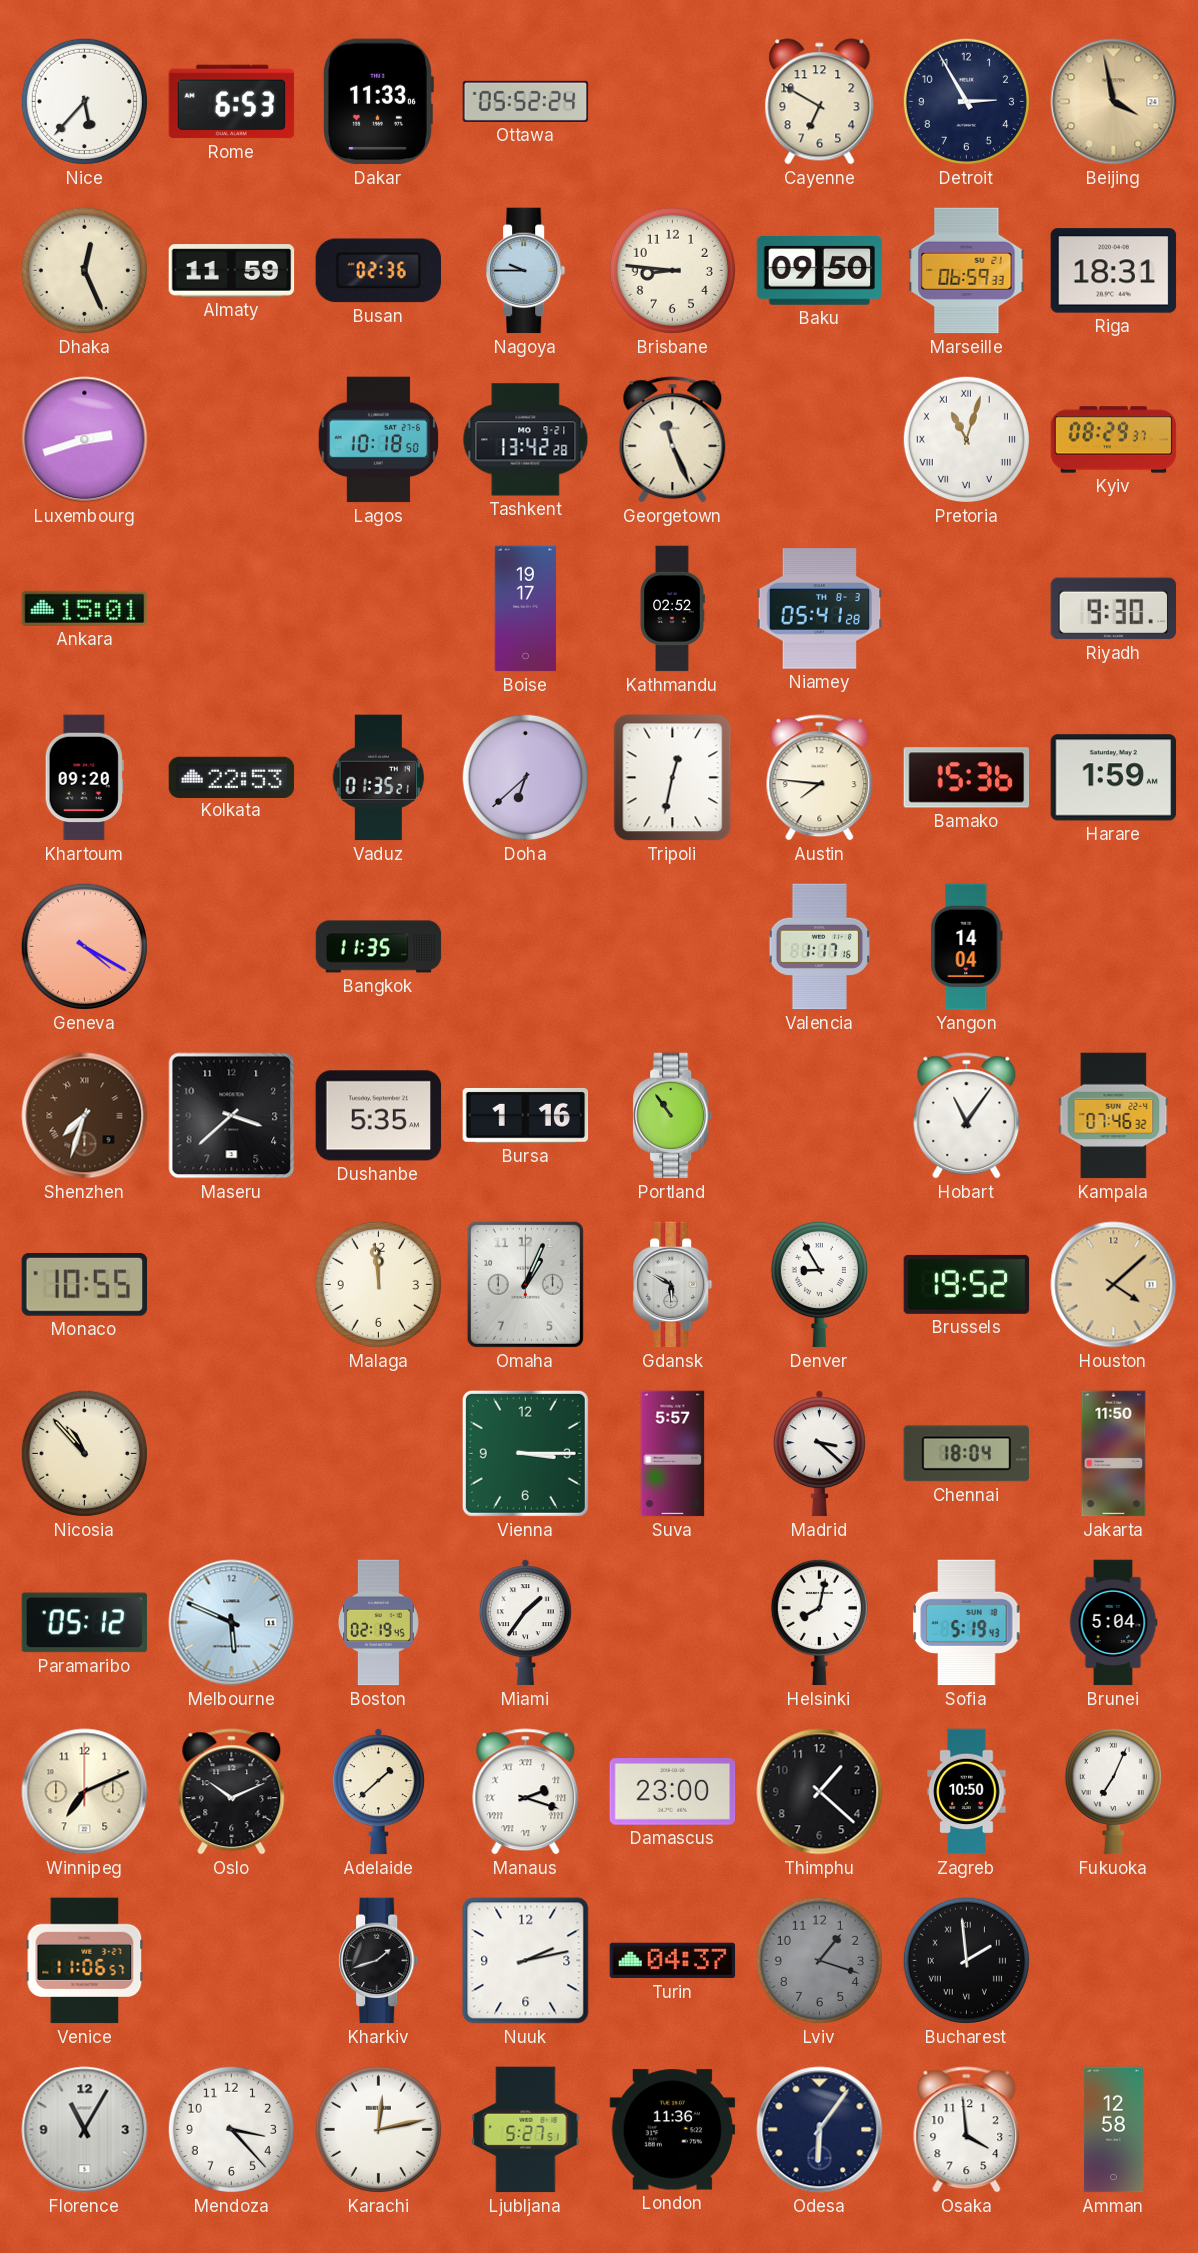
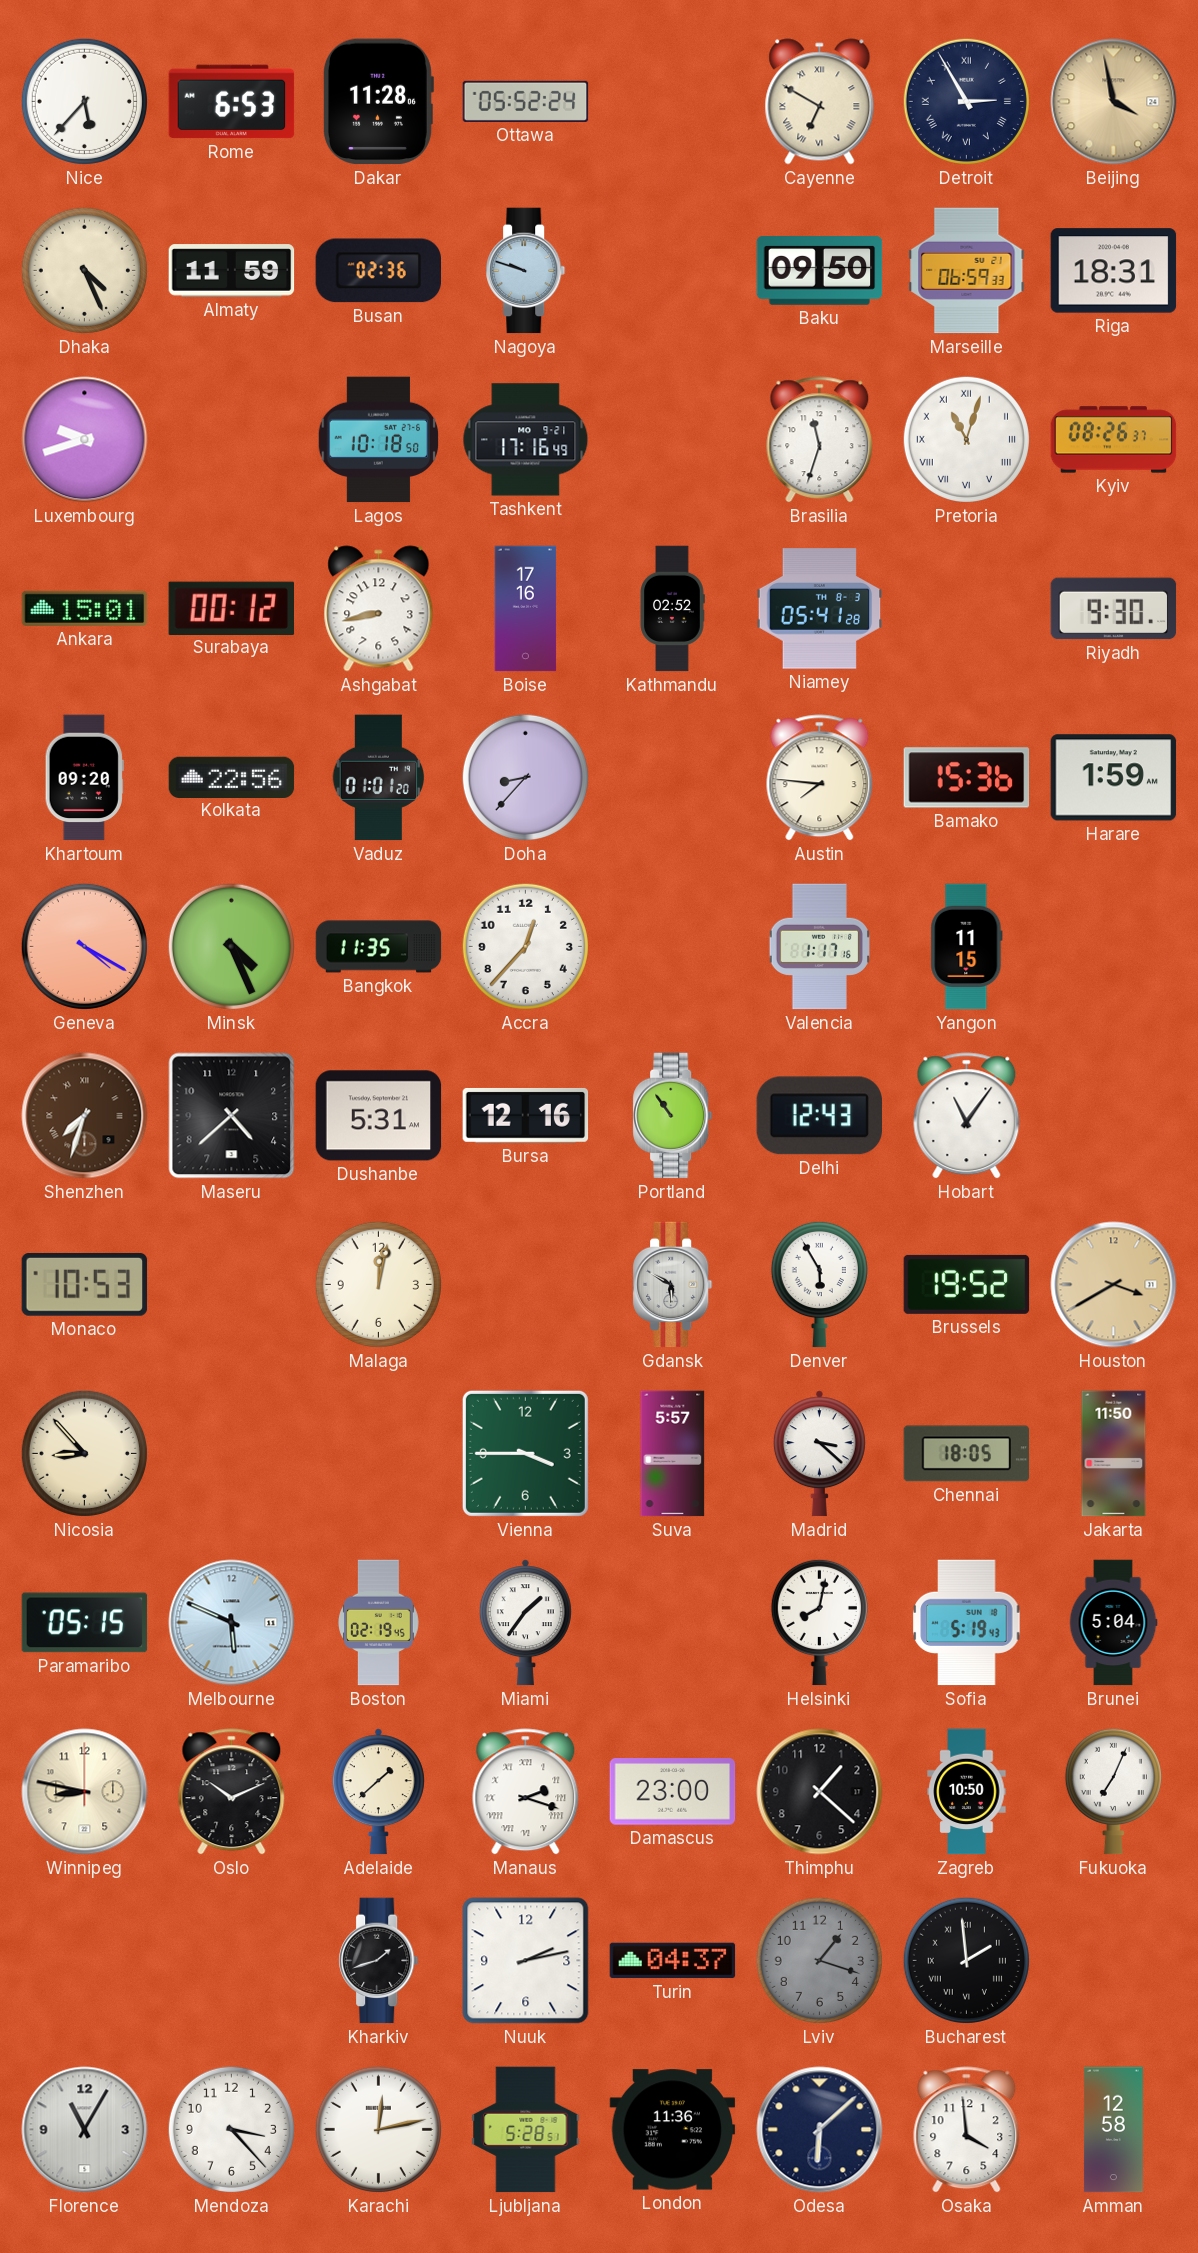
Dakar: 11:33 -> 11:28
Cayenne numerals: Arabic -> Roman
Detroit numerals: Arabic -> Roman
Dhaka: 12:26 -> 4:26
Nagoya: 9:45 -> 9:48
Brisbane: 8:46 -> none
Luxembourg: 2:42 -> 9:42
Tashkent: 13:42 -> 17:16
Georgetown: 11:26 -> none
Brasilia: none -> 11:33
Kyiv: 08:29 -> 08:26
Surabaya: none -> 00:12
Ashgabat: none -> 8:43
Boise: 19:17 -> 17:16
Kolkata: 22:53 -> 22:56
Vaduz: 01:35 -> 01:01
Doha: 6:38 -> 8:37
Tripoli: 12:32 -> none
Minsk: none -> 4:26
Accra: none -> 12:37
Yangon: 14:04 -> 11:15
Maseru: 3:38 -> 4:38
Dushanbe: 5:35 -> 5:31
Bursa: 1:16 -> 12:16
Delhi: none -> 12:43
Kampala: 07:46 -> none
Monaco: 10:55 -> 10:53
Malaga: 11:59 -> 12:02
Omaha: 1:04 -> none
Denver: 8:55 -> 5:55
Houston: 4:08 -> 3:40
Nicosia: 10:53 -> 8:53
Vienna: 3:15 -> 3:45
Chennai: 18:04 -> 18:05
Paramaribo: 05:12 -> 05:15
Winnipeg: 7:11 -> 8:47
Venice: 11:06 -> none
Ljubljana: 5:27 -> 5:28
Odesa: 6:06 -> 6:08
